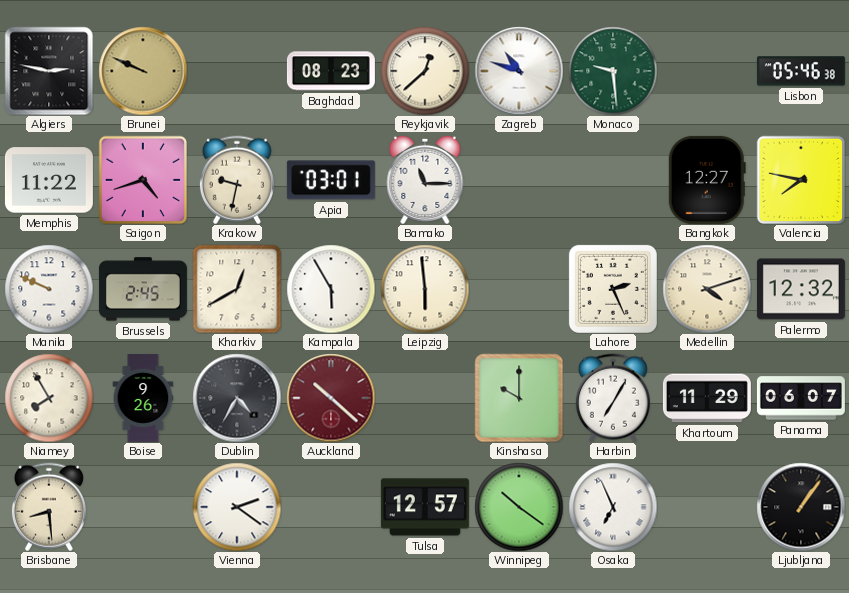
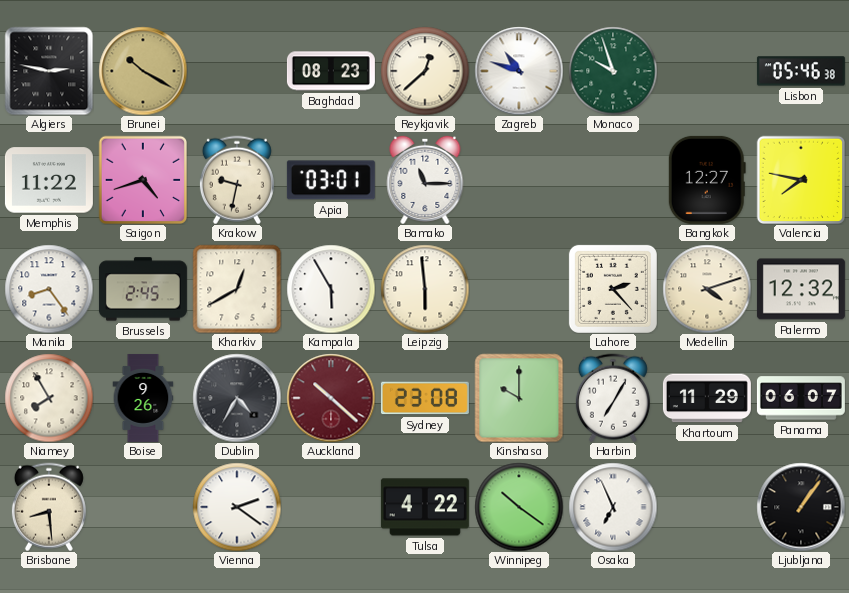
Brunei: 9:49 -> 10:20
Monaco: 9:29 -> 9:57
Manila: 9:49 -> 8:24
Lahore: 2:26 -> 2:23
Sydney: none -> 23:08
Tulsa: 12:57 -> 4:22
